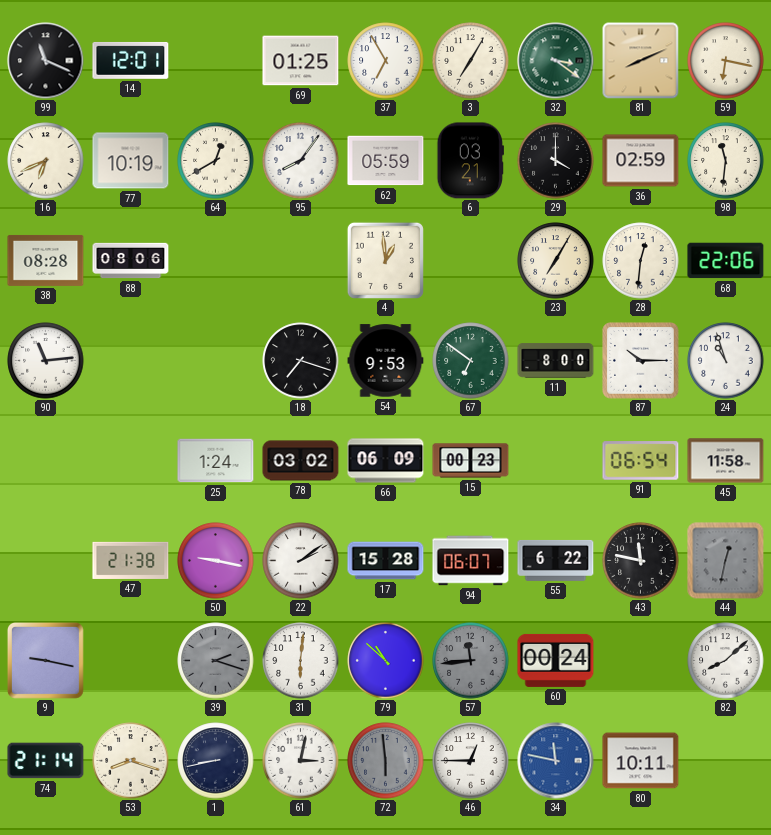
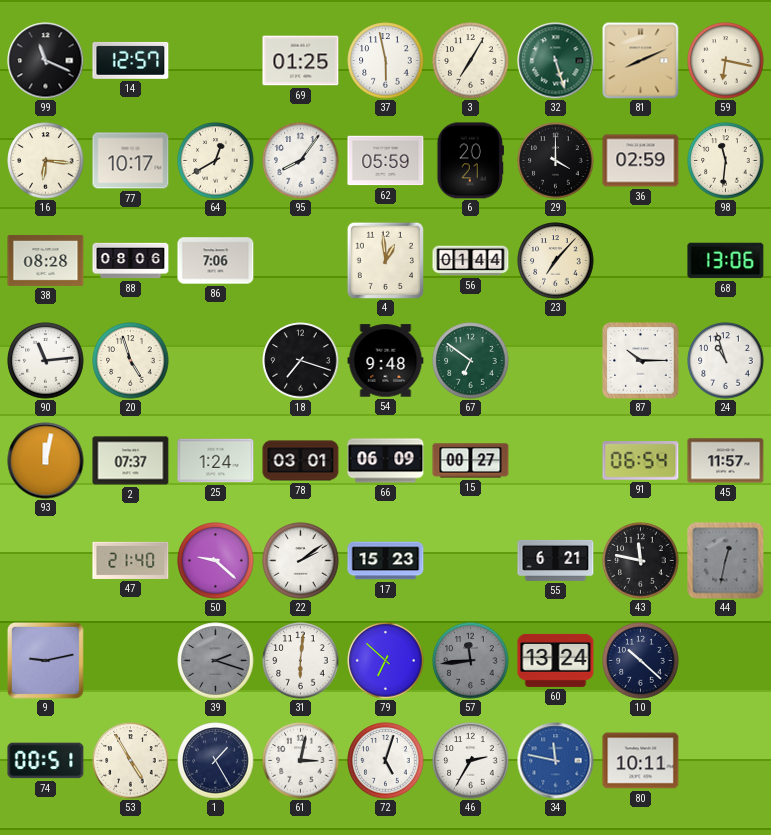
14: 12:01 -> 12:57
37: 6:55 -> 5:58
32: 3:21 -> 5:27
16: 6:41 -> 6:16
77: 10:19 -> 10:17
6: 03:21 -> 20:21
86: none -> 7:06
56: none -> 01:44
23: 7:05 -> 7:07
28: 12:31 -> none
68: 22:06 -> 13:06
20: none -> 4:57
54: 9:53 -> 9:48
11: 8:00 -> none
93: none -> 12:02
2: none -> 07:37
78: 03:02 -> 03:01
15: 00:23 -> 00:27
45: 11:58 -> 11:57
47: 21:38 -> 21:40
50: 9:17 -> 9:22
17: 15:28 -> 15:23
94: 06:07 -> none
55: 6:22 -> 6:21
9: 9:17 -> 9:13
79: 10:52 -> 6:52
60: 00:24 -> 13:24
10: none -> 10:22
82: 8:08 -> none
74: 21:14 -> 00:51
53: 8:18 -> 4:55
1: 8:43 -> 1:25
72: 5:59 -> 5:03
72 dial: grey -> white
46: 12:45 -> 2:35
